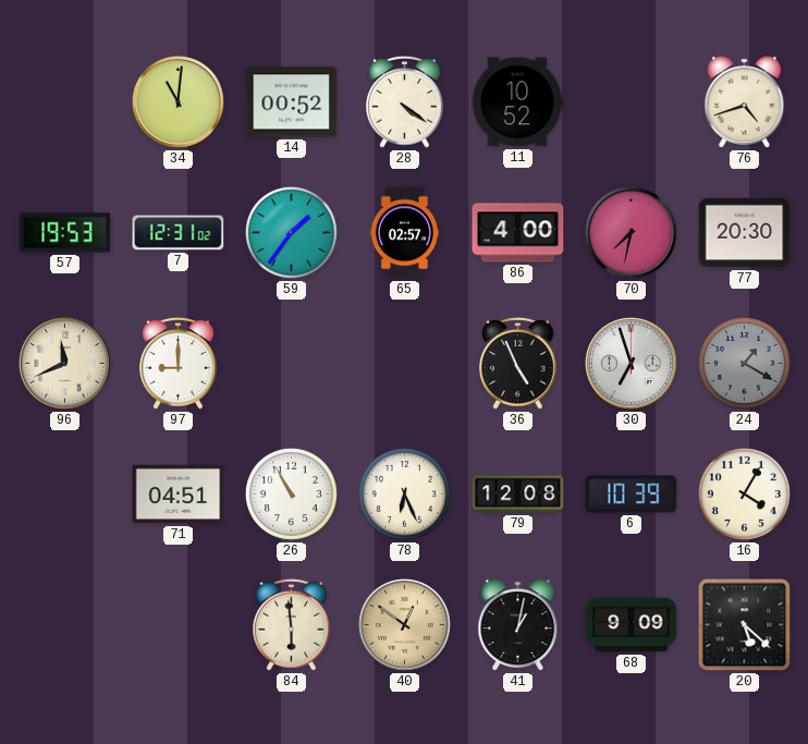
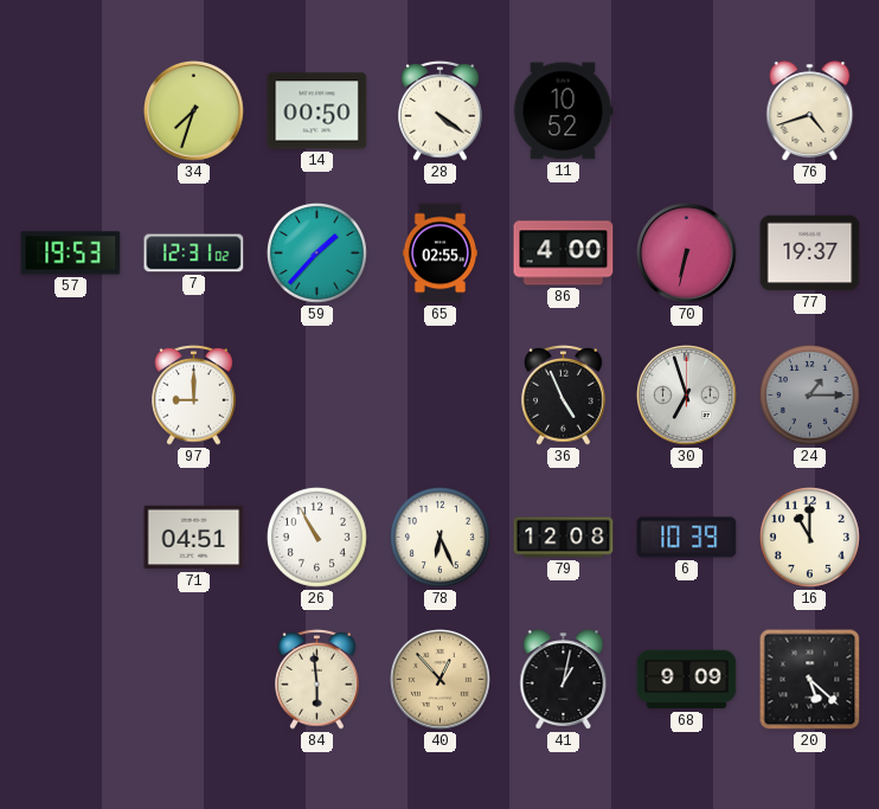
34: 11:01 -> 7:33
14: 00:52 -> 00:50
59: 1:36 -> 1:37
65: 02:57 -> 02:55
70: 7:32 -> 6:32
77: 20:30 -> 19:37
96: 11:41 -> none
24: 1:20 -> 1:15
16: 4:05 -> 11:00
40: 12:51 -> 12:53
